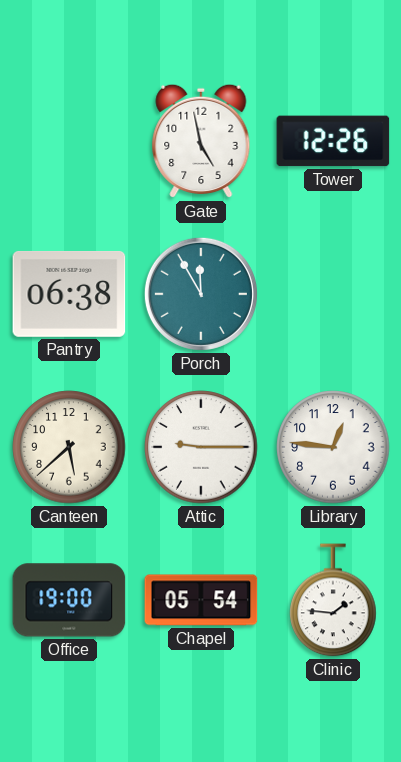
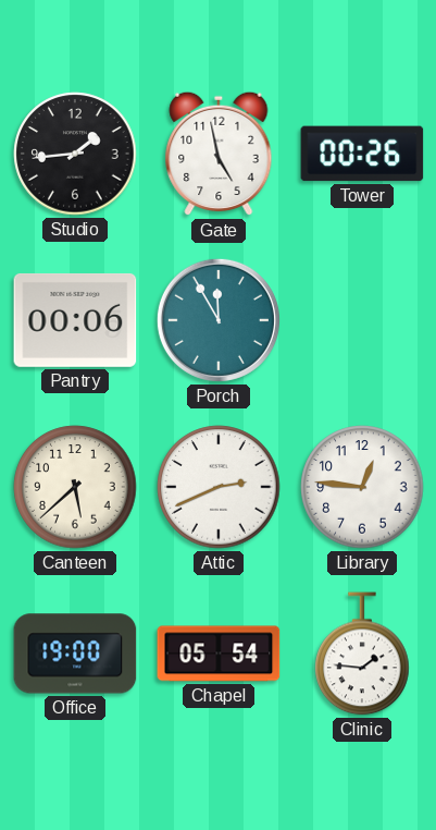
Studio: none -> 1:44
Tower: 12:26 -> 00:26
Pantry: 06:38 -> 00:06
Attic: 9:15 -> 2:41
